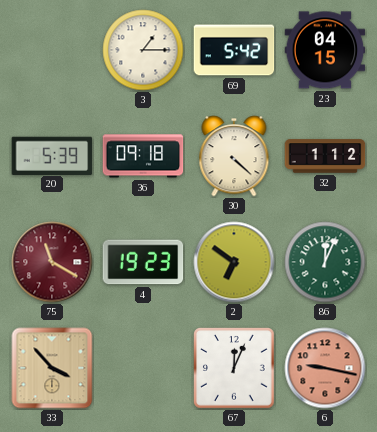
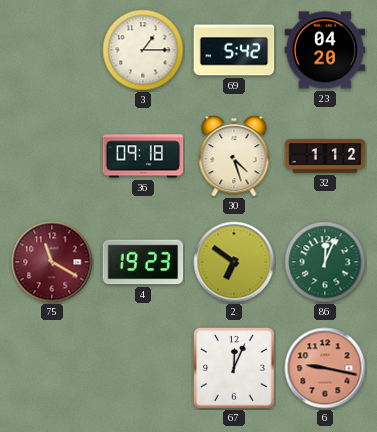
23: 04:15 -> 04:20
20: 5:39 -> none
30: 4:22 -> 4:27
33: 3:53 -> none
